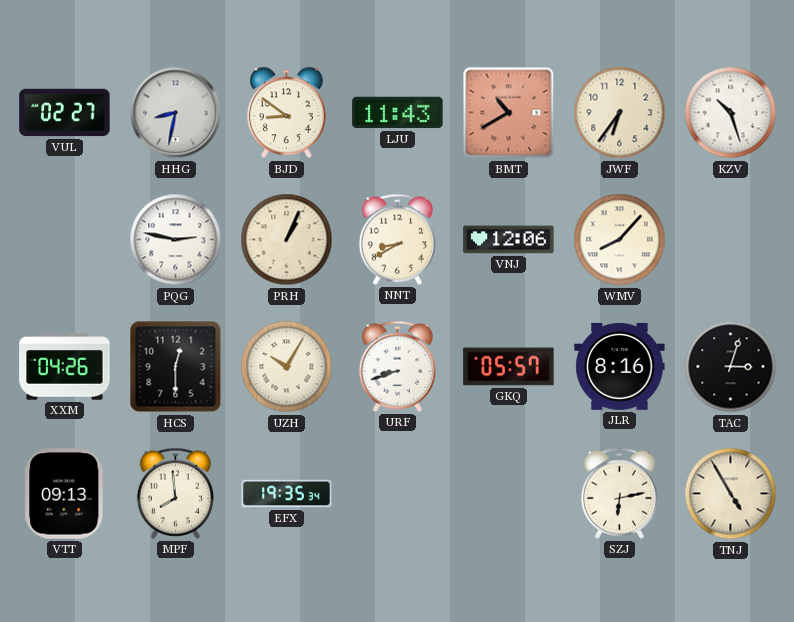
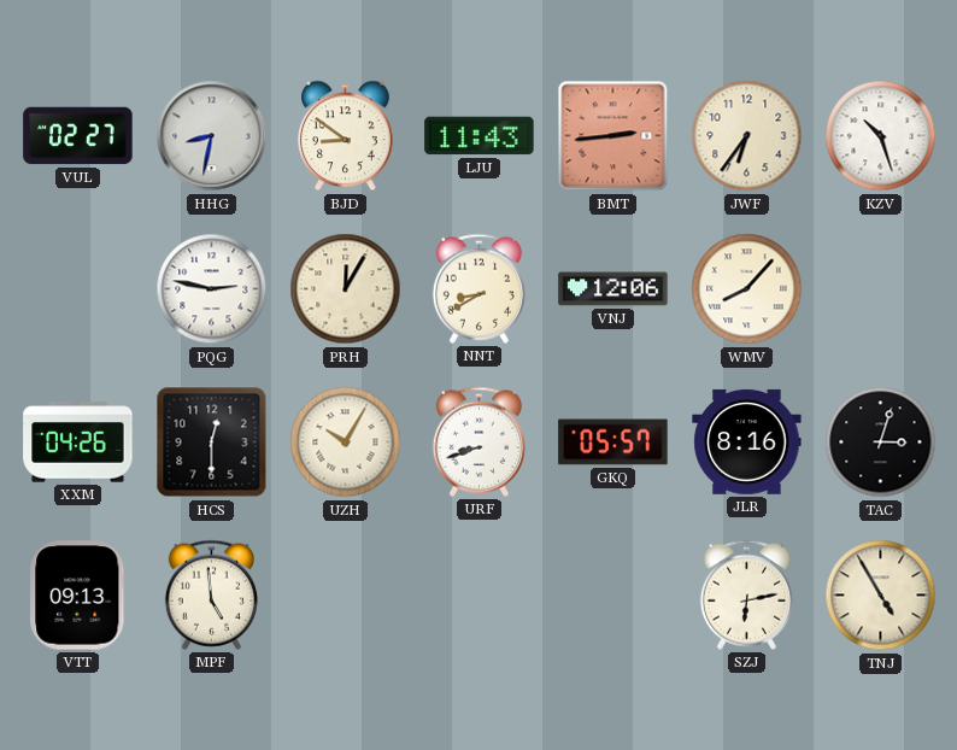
BMT: 10:40 -> 2:44
PRH: 1:04 -> 12:05
MPF: 7:59 -> 4:59
EFX: 19:35 -> none
